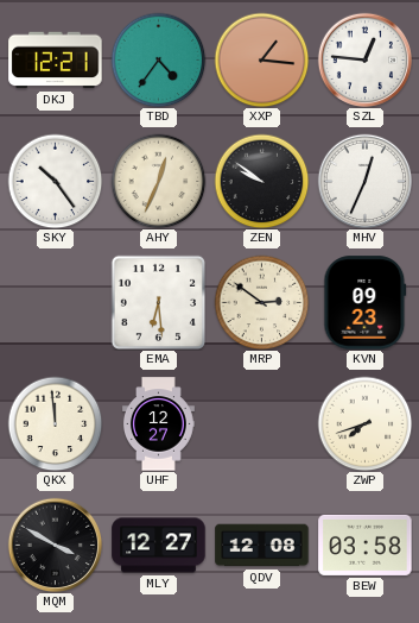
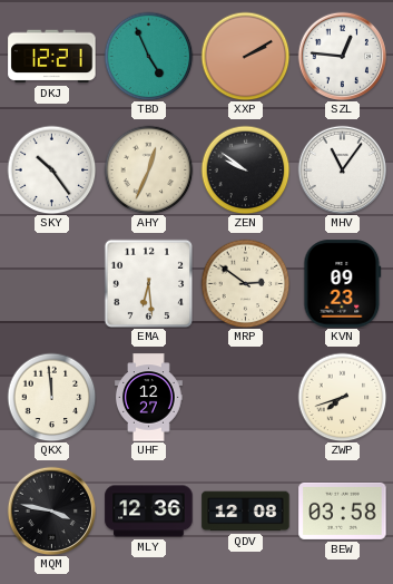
TBD: 4:36 -> 4:56
XXP: 1:16 -> 2:10
MHV: 12:34 -> 11:06
MQM: 3:50 -> 3:47
MLY: 12:27 -> 12:36
